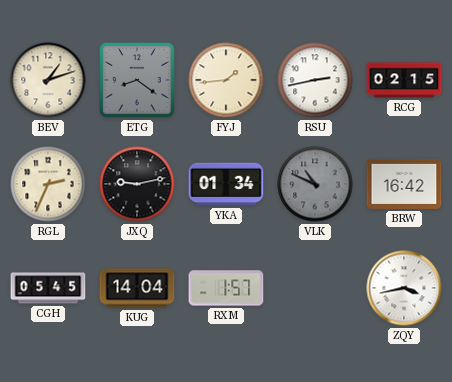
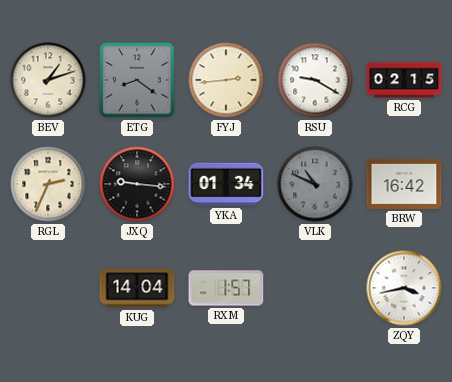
FYJ: 1:44 -> 2:44
RSU: 2:43 -> 9:20
JXQ: 9:13 -> 9:16
CGH: 05:45 -> none
